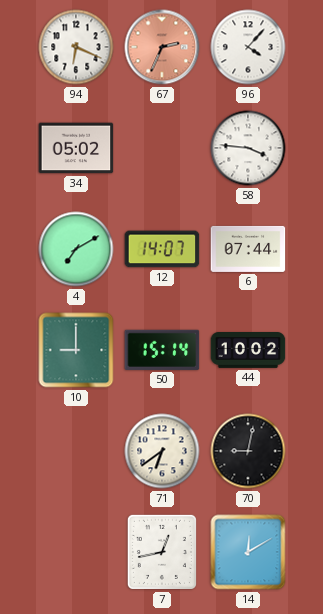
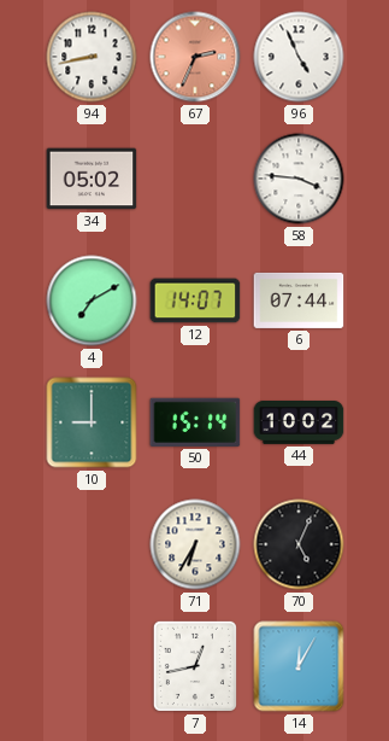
94: 6:19 -> 8:43
96: 4:07 -> 4:56
71: 6:39 -> 6:35
70: 9:02 -> 5:04
14: 12:10 -> 12:05
